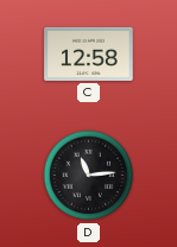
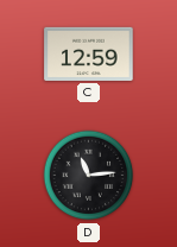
C: 12:58 -> 12:59
